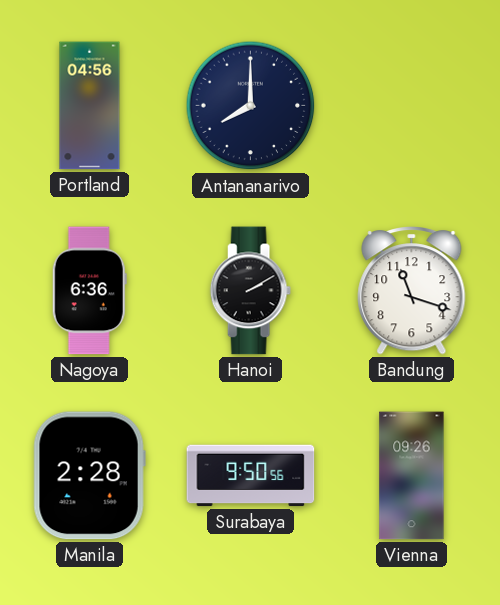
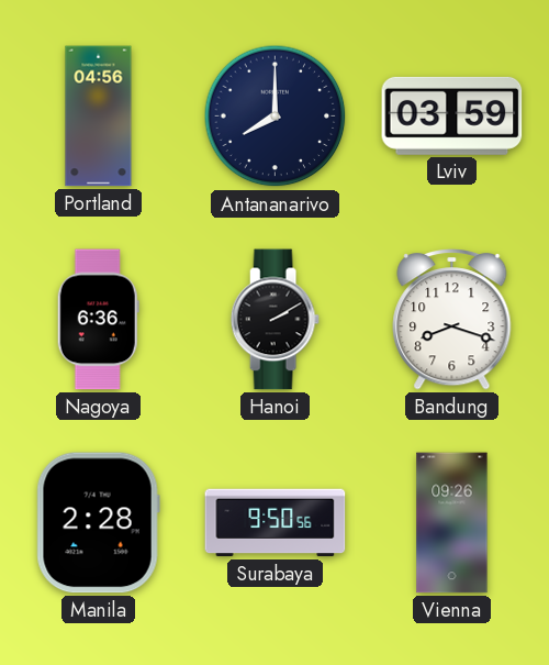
Lviv: none -> 03:59
Bandung: 11:18 -> 8:18
